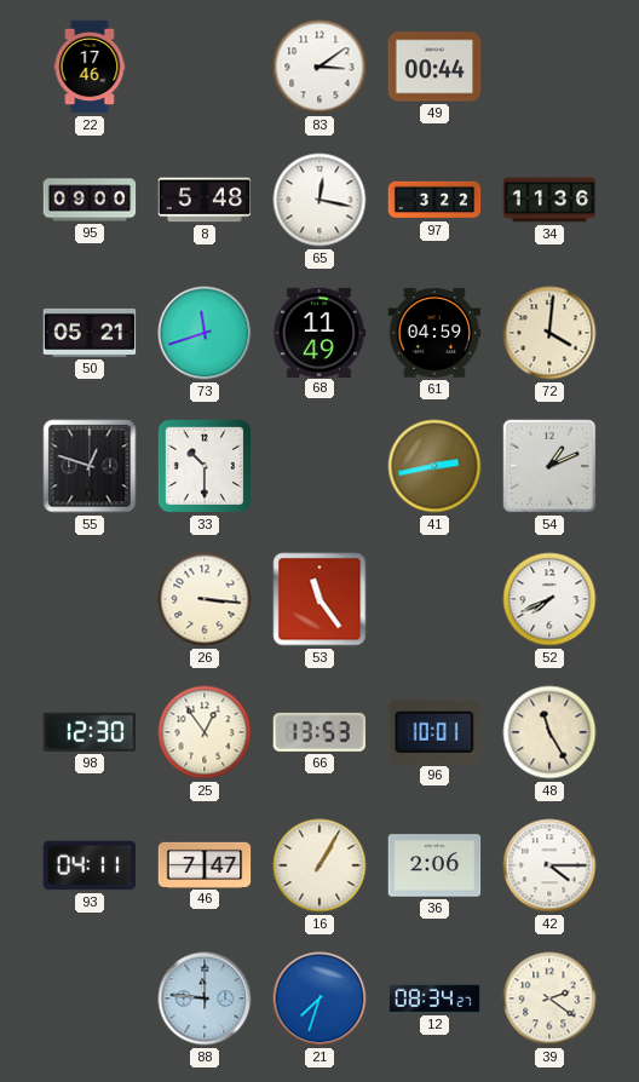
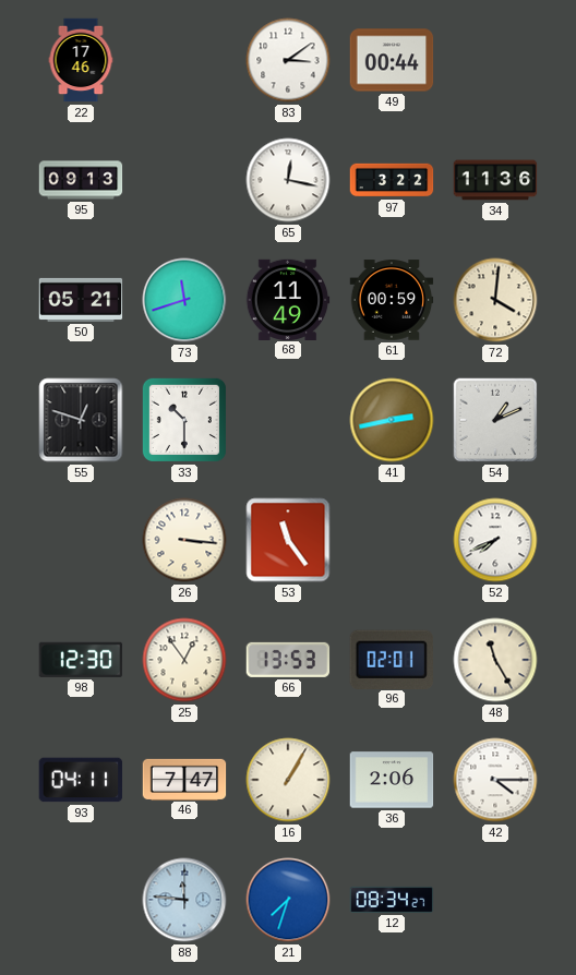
95: 09:00 -> 09:13
8: 5:48 -> none
61: 04:59 -> 00:59
96: 10:01 -> 02:01
39: 2:21 -> none
